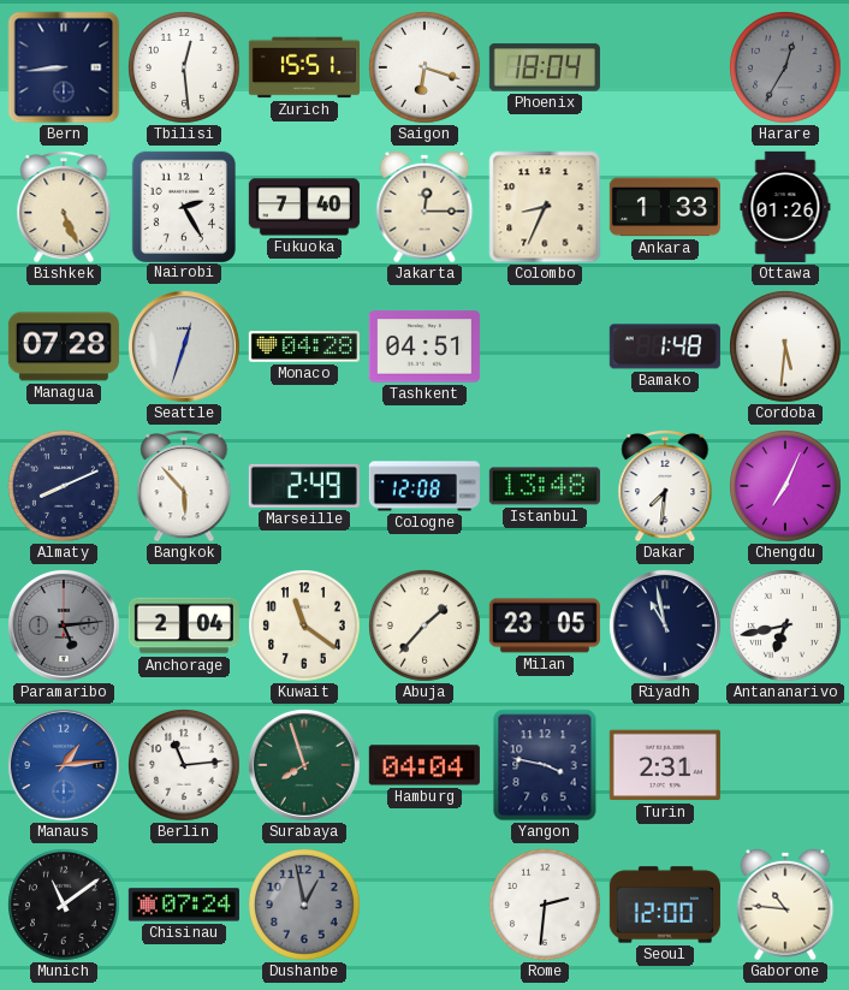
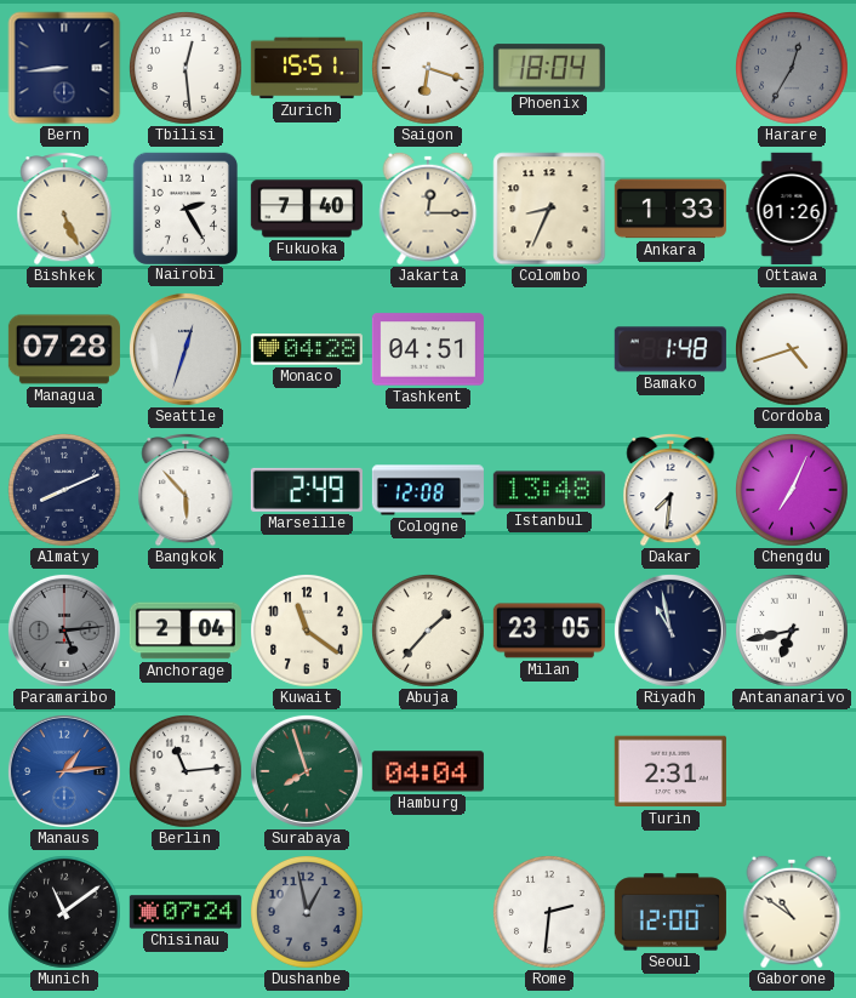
Cordoba: 5:31 -> 4:42
Yangon: 3:47 -> none
Gaborone: 10:46 -> 10:51
